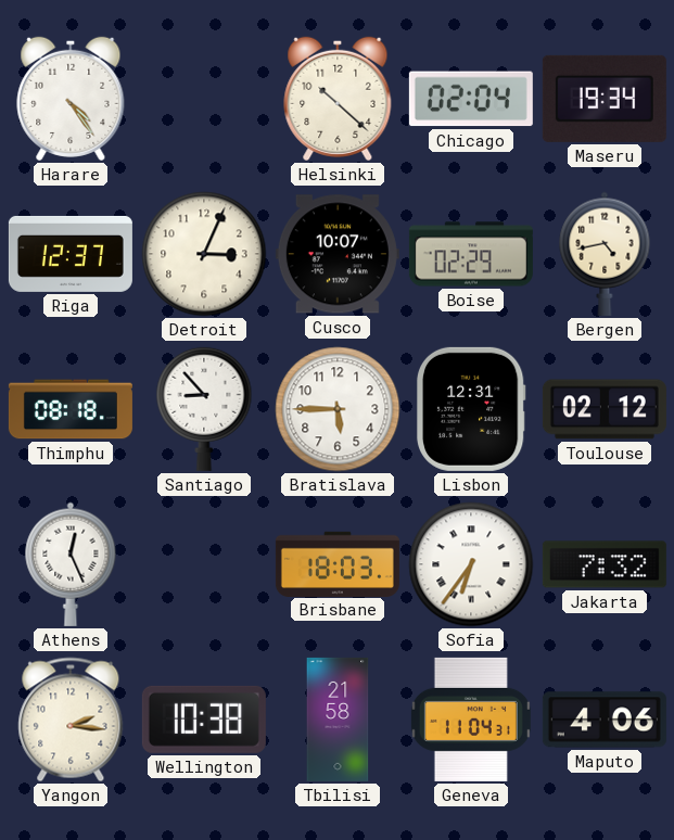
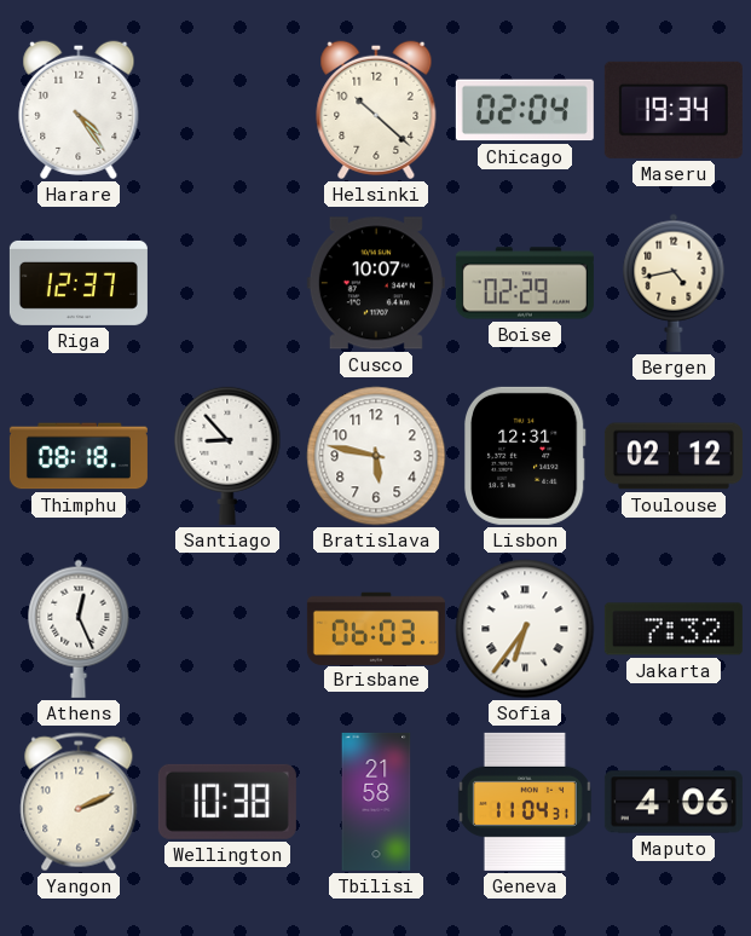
Detroit: 3:04 -> none
Bratislava: 5:45 -> 5:47
Brisbane: 18:03 -> 06:03
Yangon: 2:16 -> 2:11
